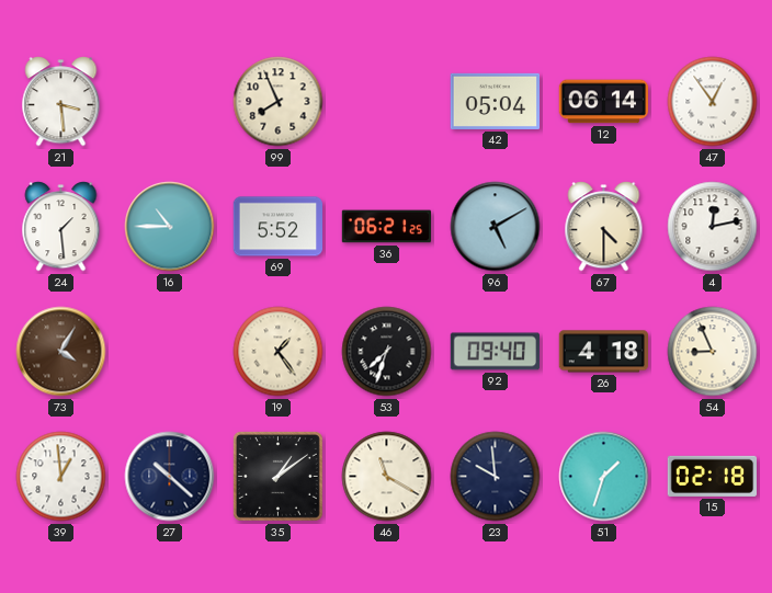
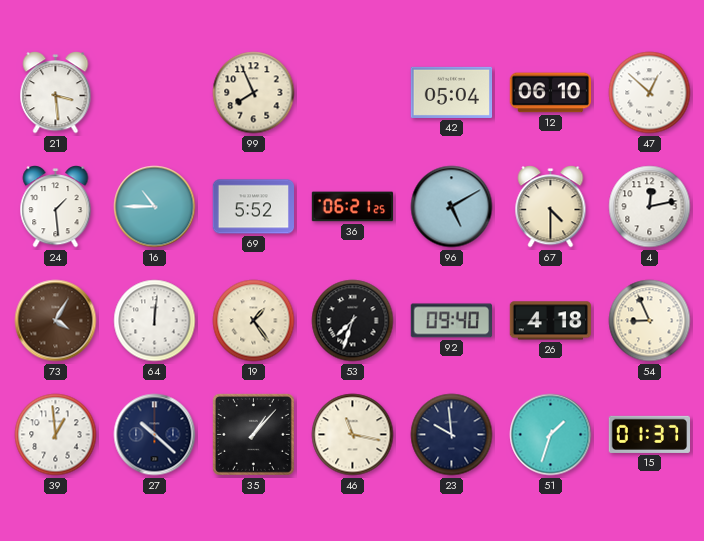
12: 06:14 -> 06:10
47: 12:54 -> 12:52
64: none -> 12:01
35: 1:09 -> 1:07
46: 11:20 -> 11:17
15: 02:18 -> 01:37
